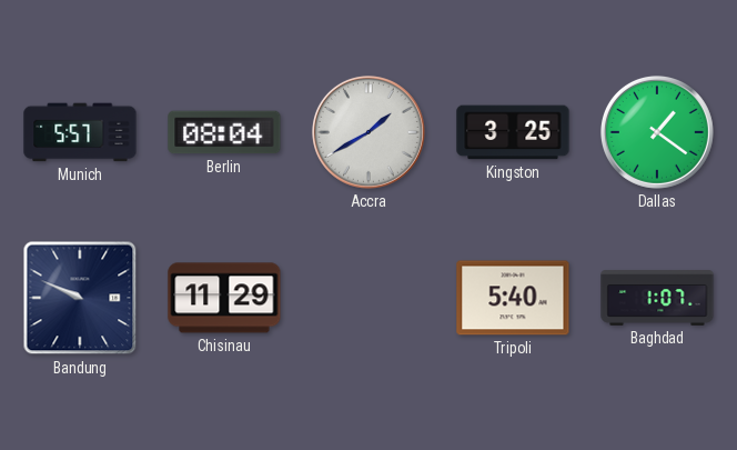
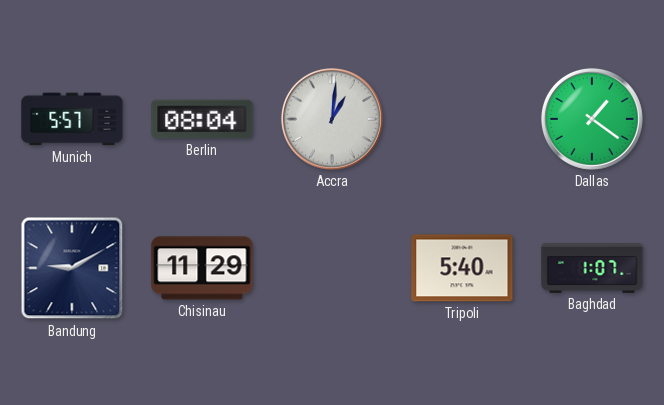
Accra: 1:40 -> 1:01
Kingston: 3:25 -> none
Bandung: 9:49 -> 9:10
